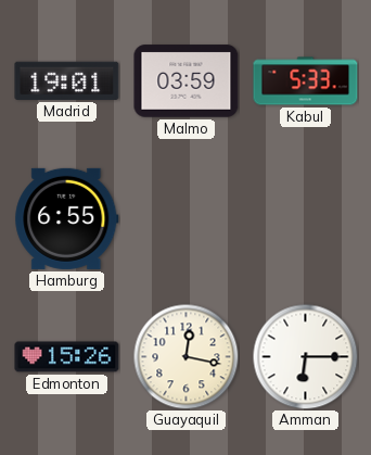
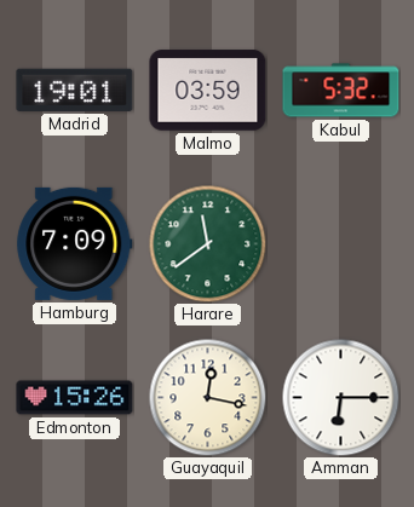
Kabul: 5:33 -> 5:32
Hamburg: 6:55 -> 7:09
Harare: none -> 11:39
